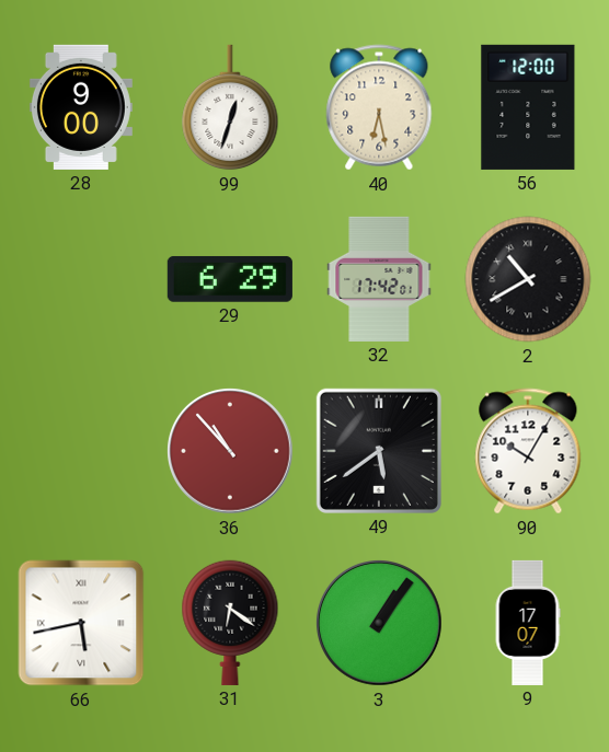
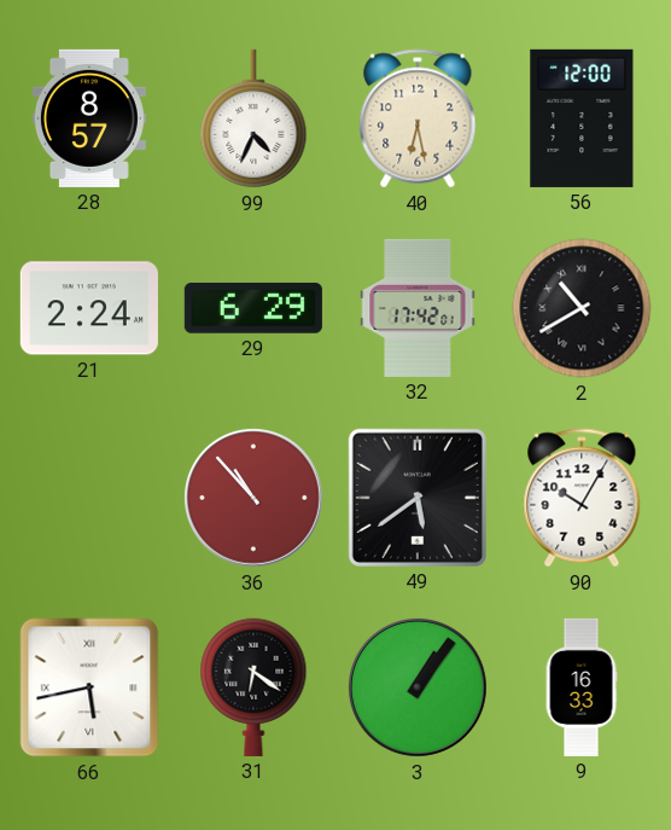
28: 9:00 -> 8:57
99: 12:33 -> 4:34
21: none -> 2:24
9: 17:07 -> 16:33
